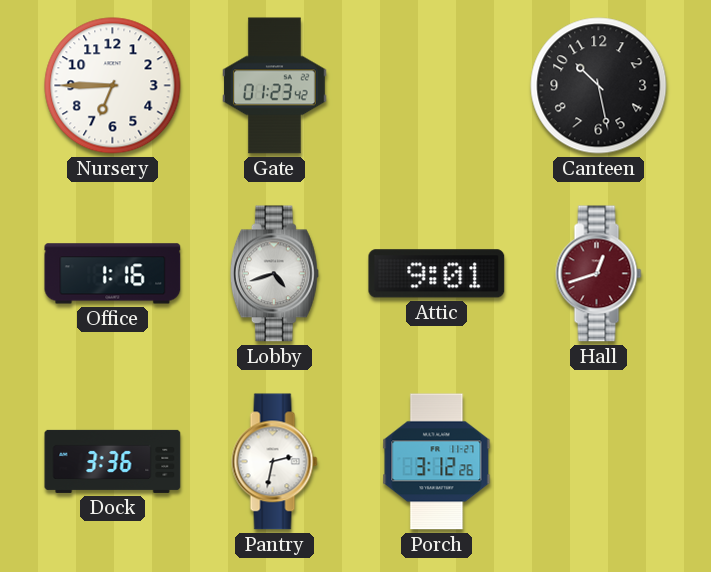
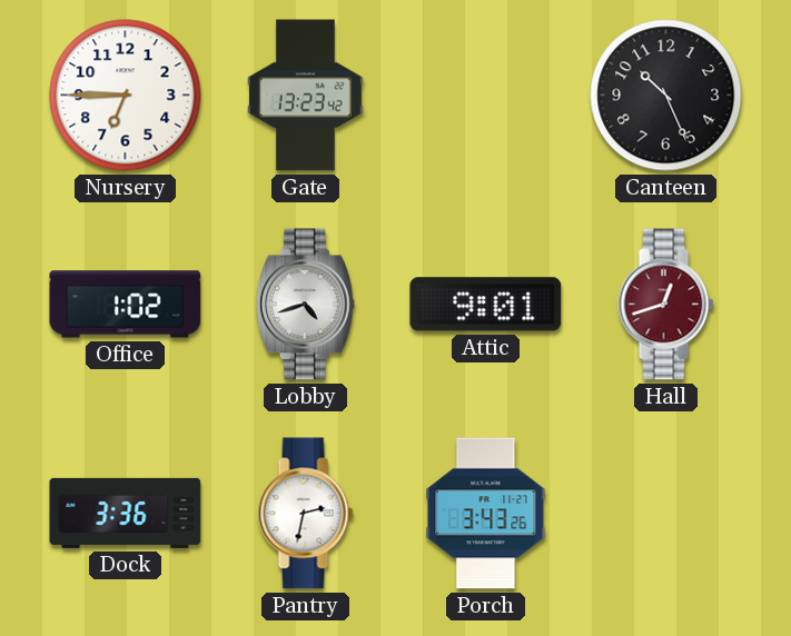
Gate: 01:23 -> 13:23
Canteen: 10:28 -> 10:26
Office: 1:16 -> 1:02
Porch: 3:12 -> 3:43
